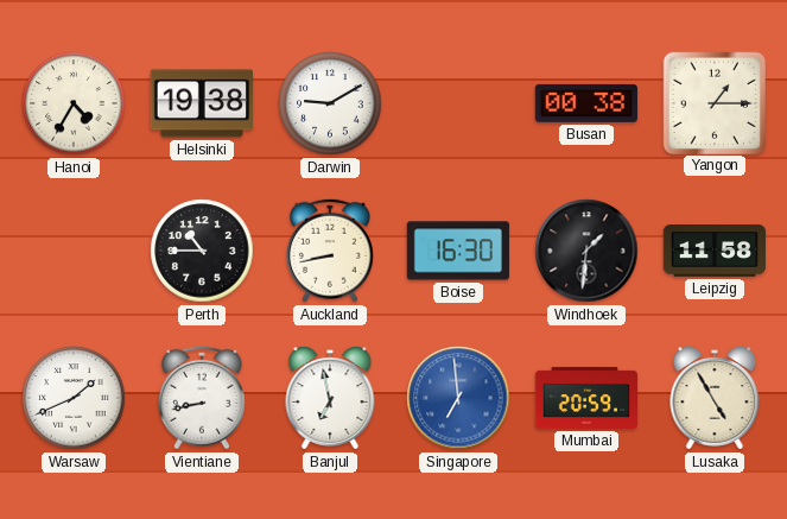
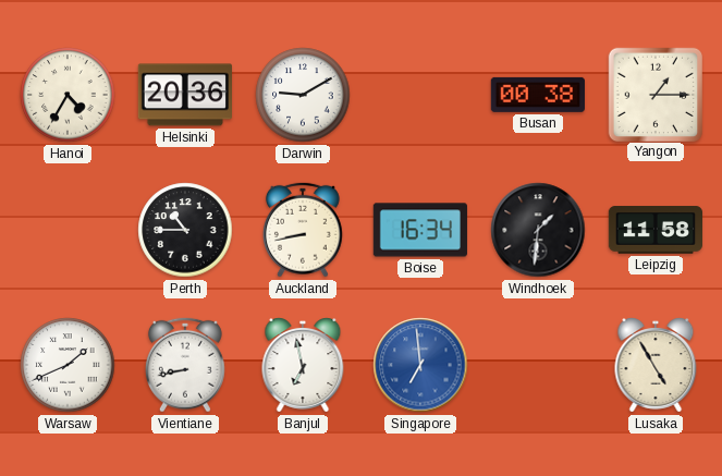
Helsinki: 19:38 -> 20:36
Boise: 16:30 -> 16:34
Mumbai: 20:59 -> none
